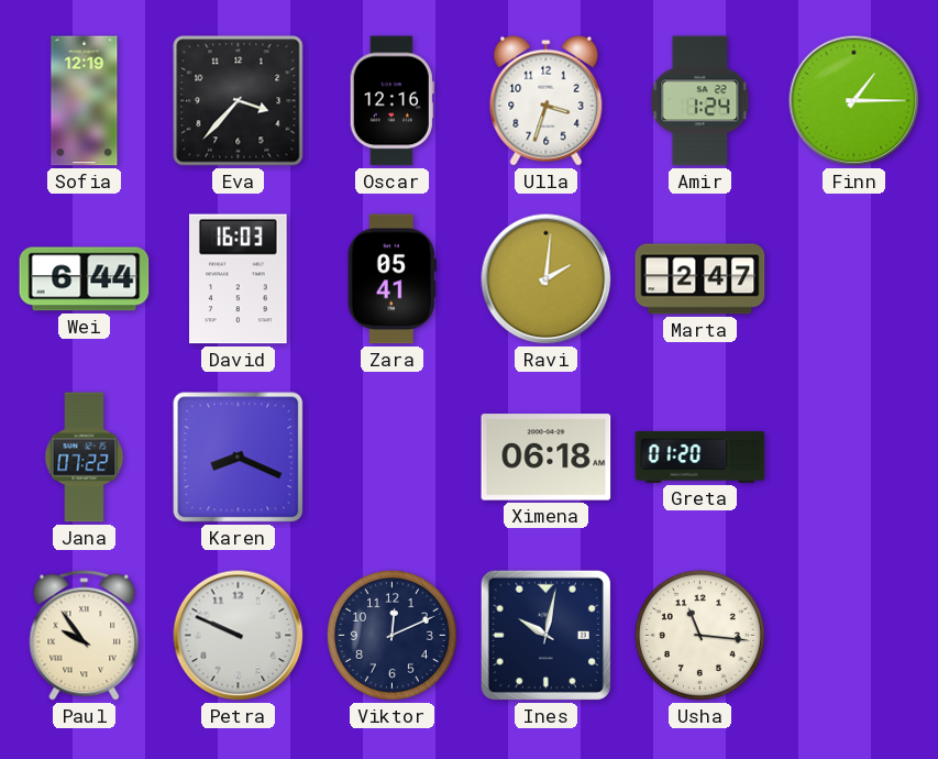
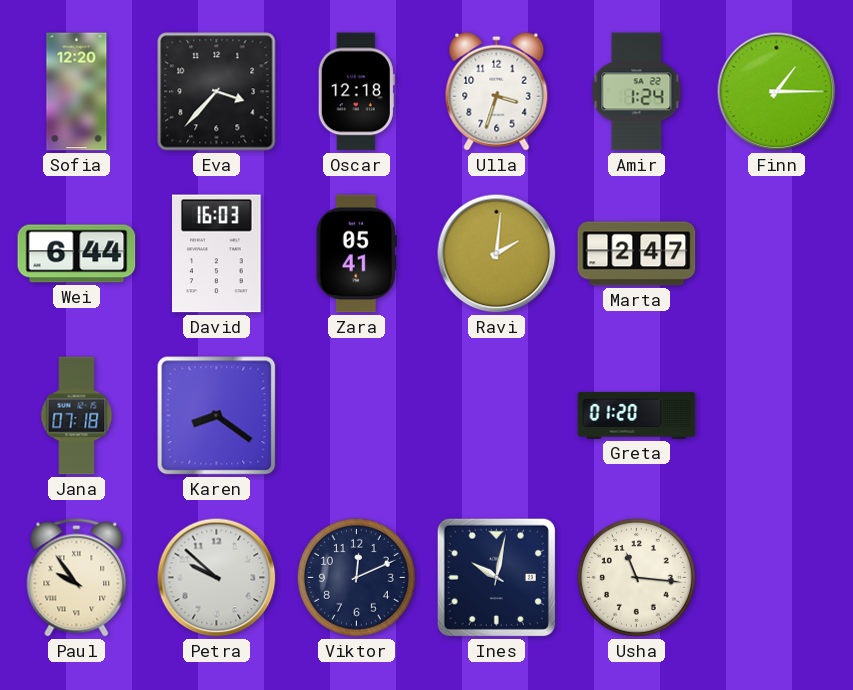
Sofia: 12:19 -> 12:20
Oscar: 12:16 -> 12:18
Jana: 07:22 -> 07:18
Karen: 8:19 -> 8:21
Ximena: 06:18 -> none
Petra: 9:49 -> 9:52
